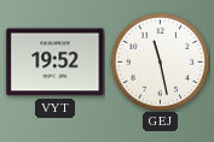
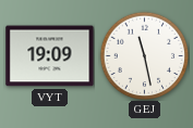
VYT: 19:52 -> 19:09
